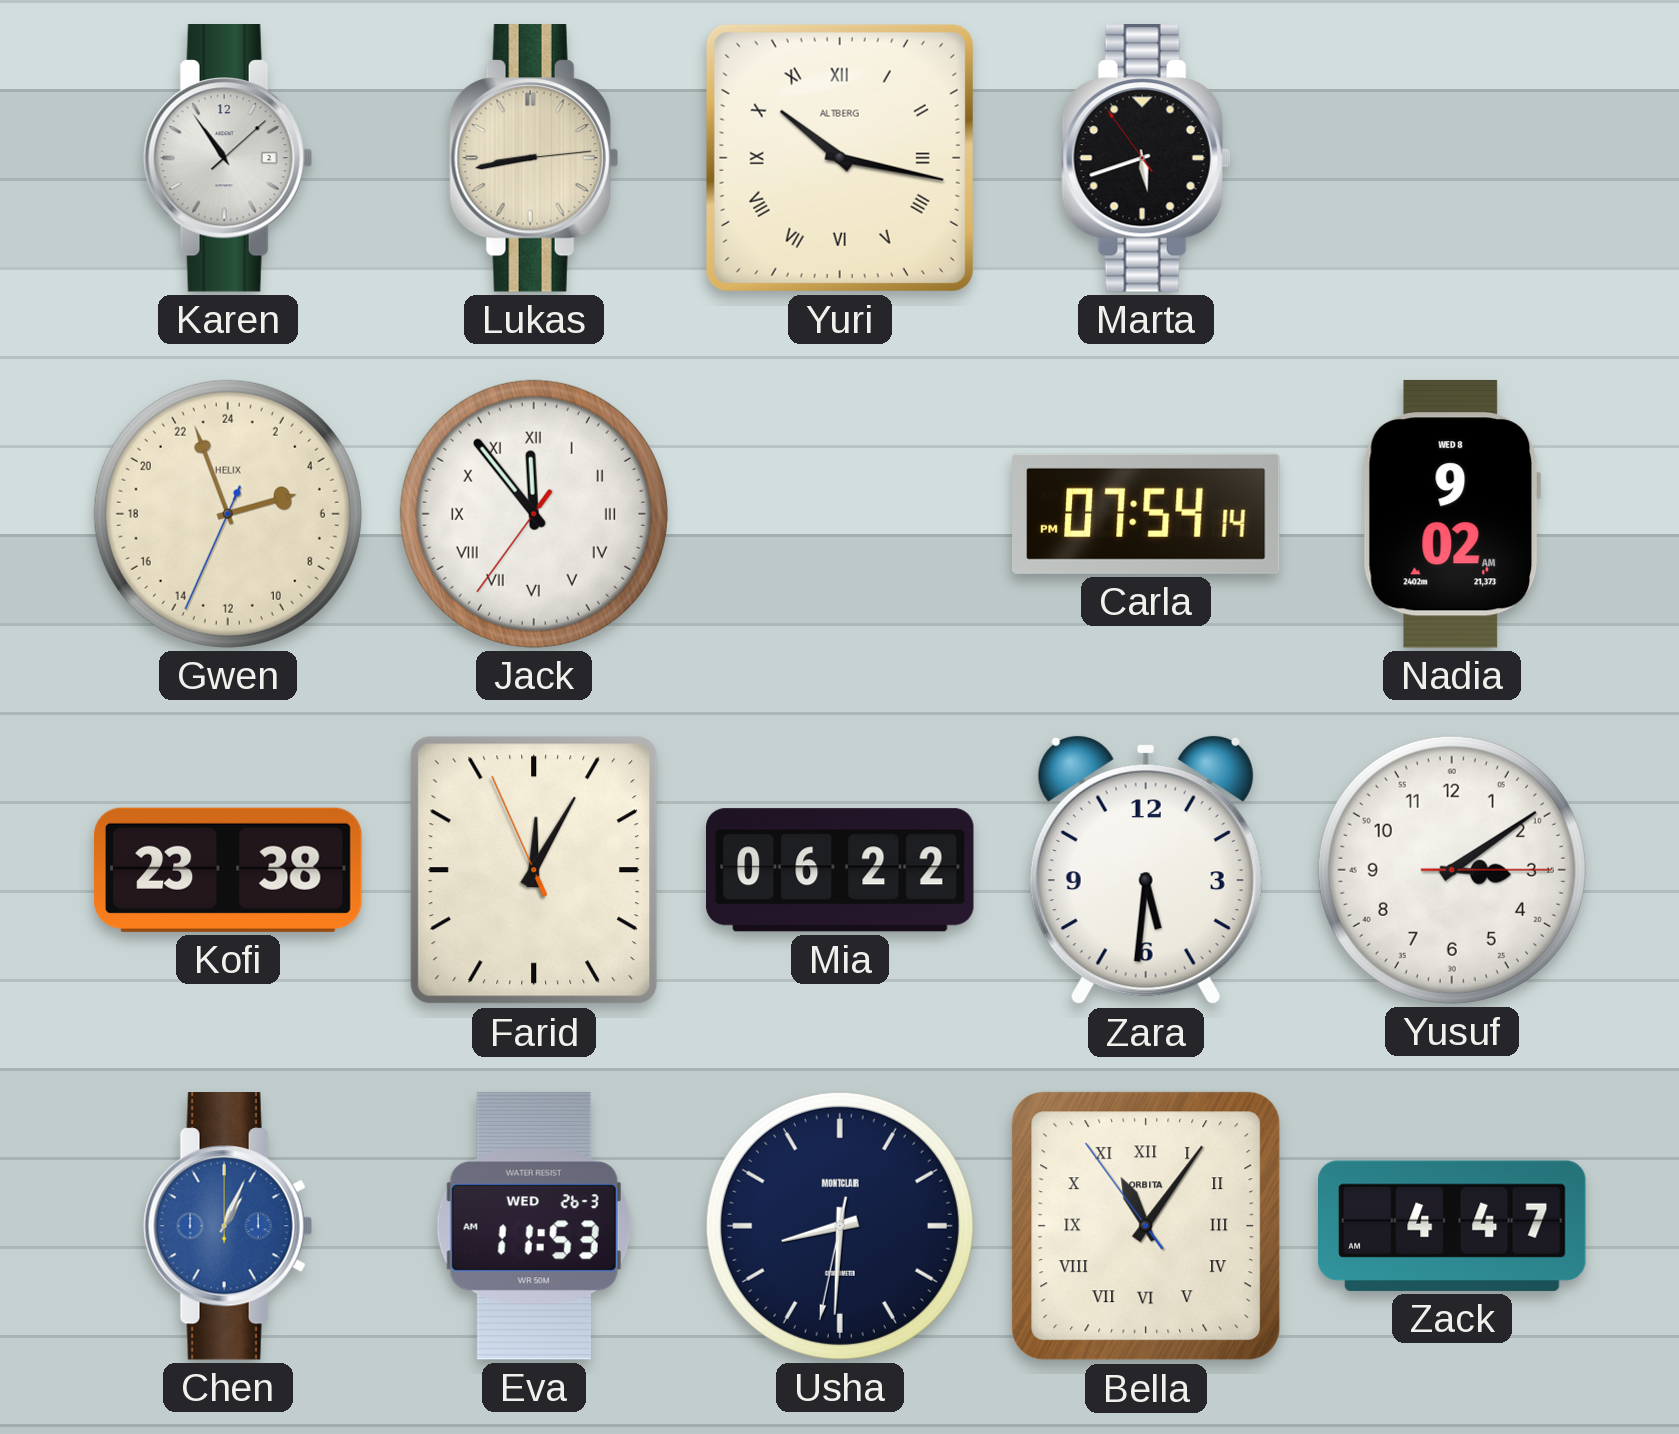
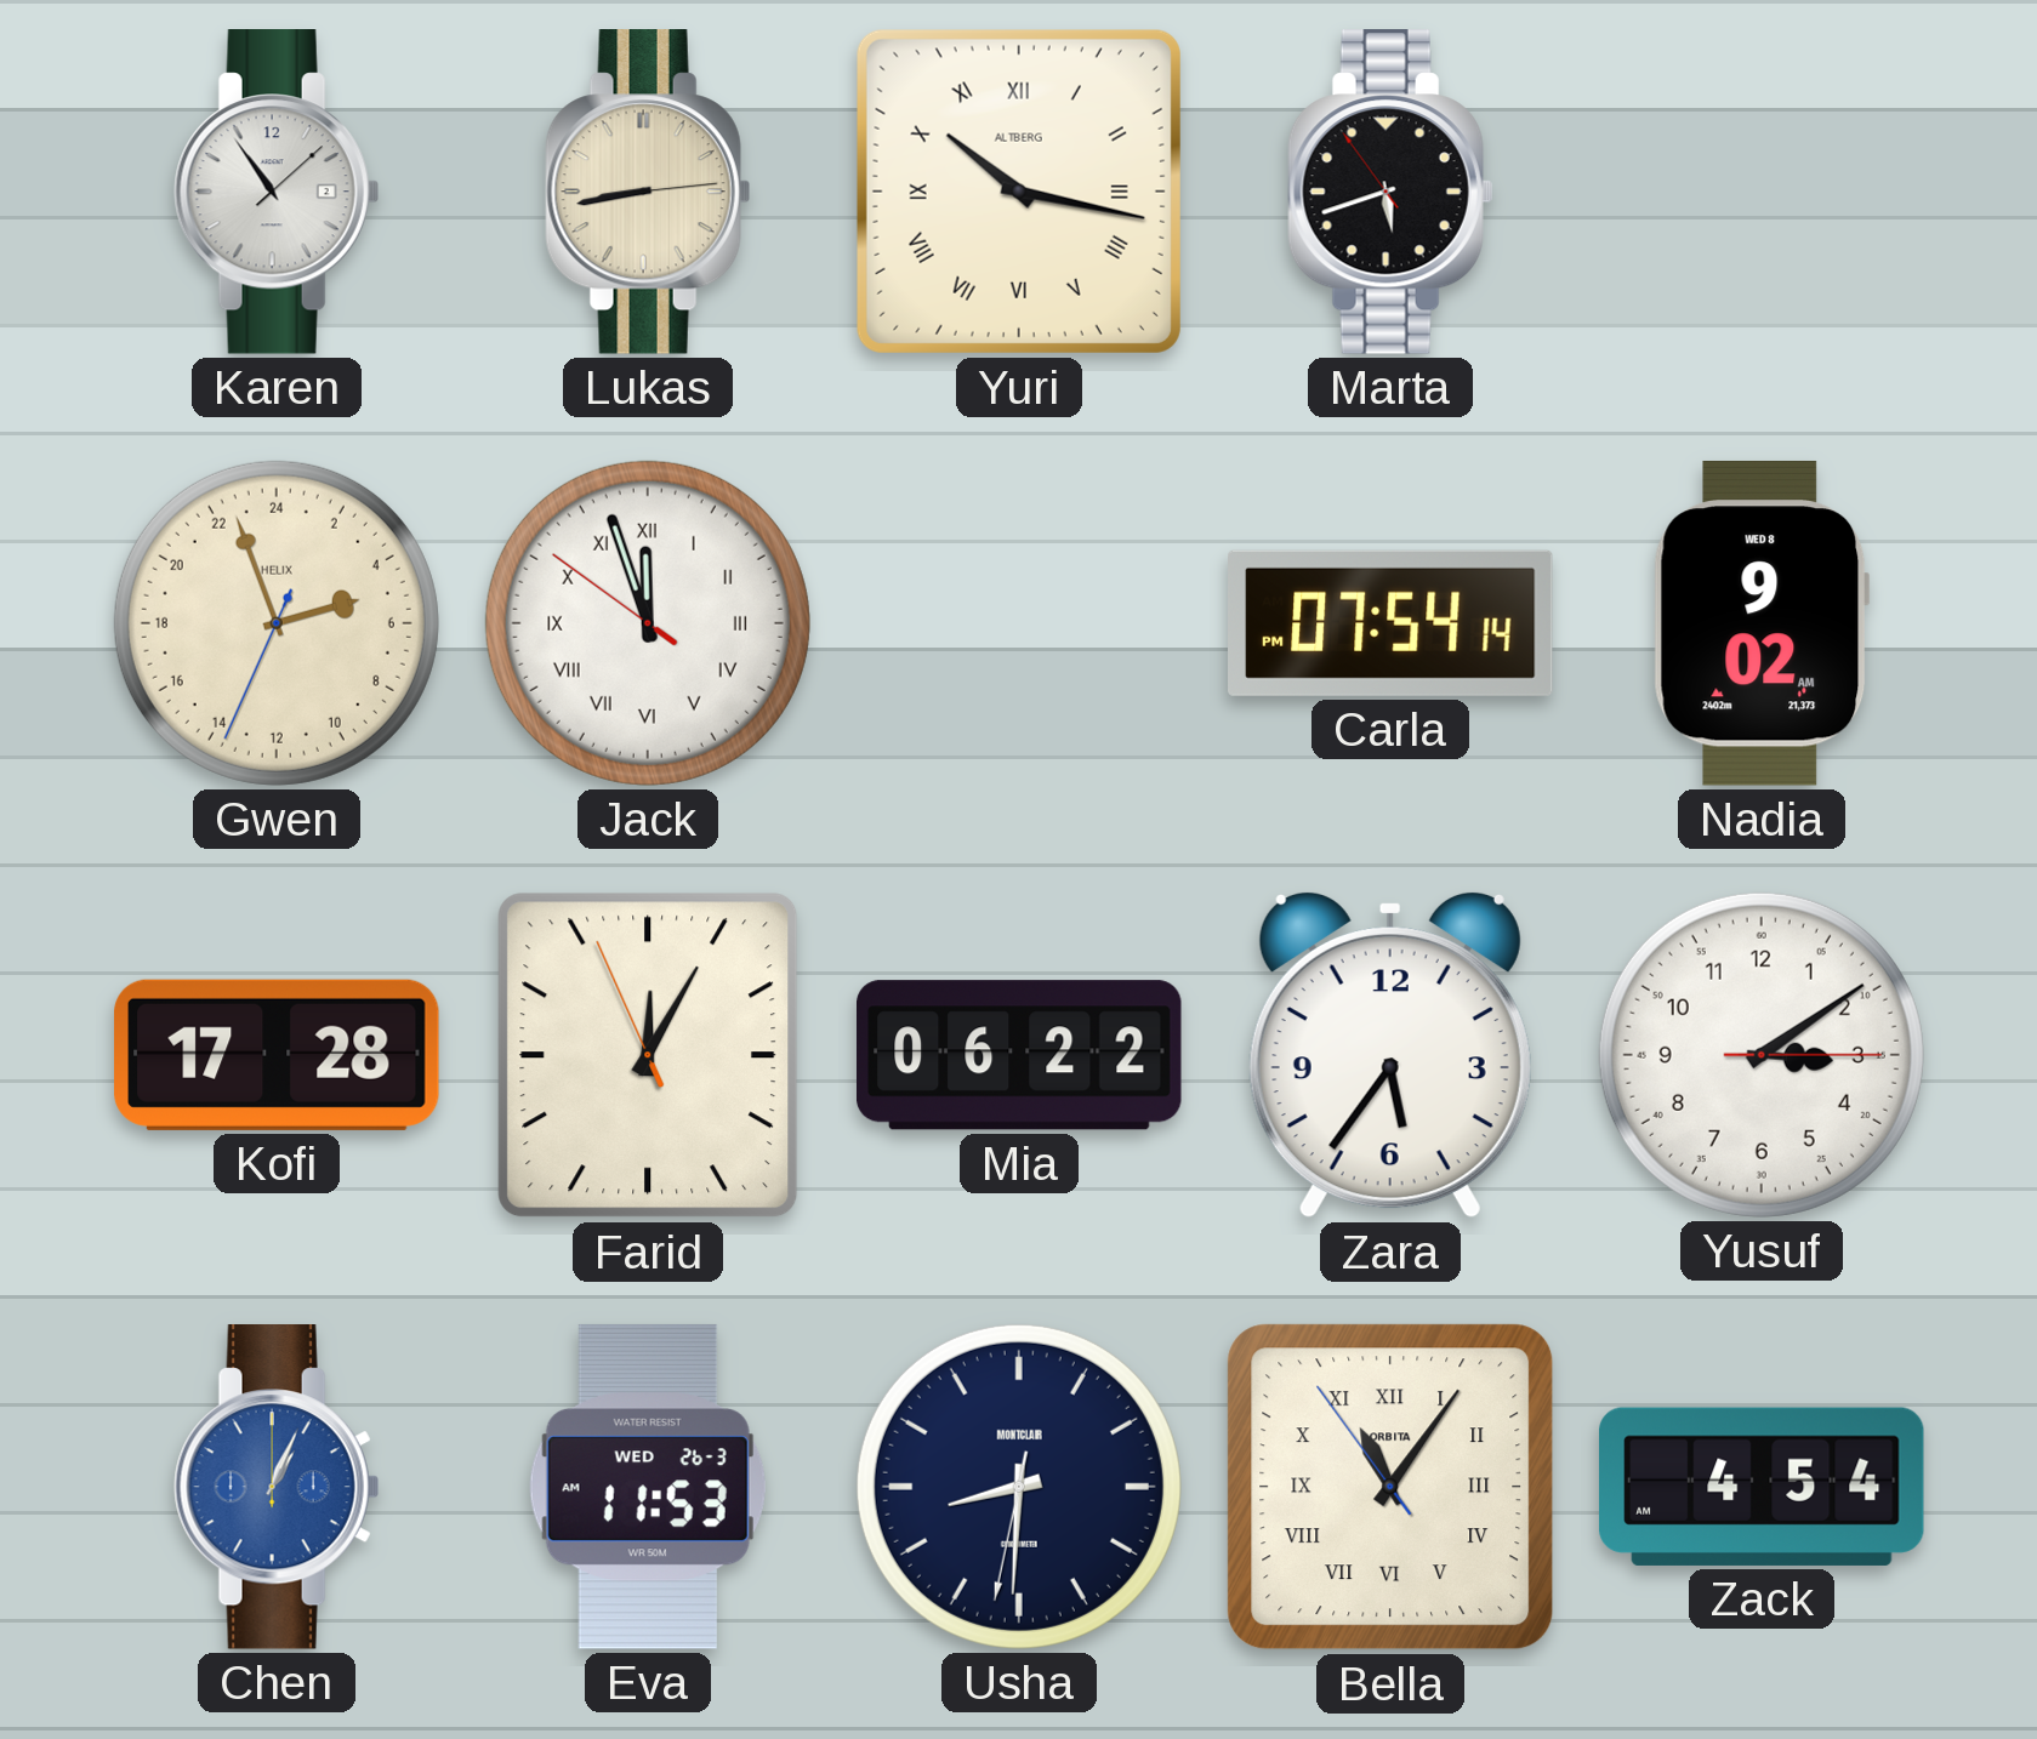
Jack: 11:53 -> 11:56
Kofi: 23:38 -> 17:28
Zara: 5:31 -> 5:36
Zack: 4:47 -> 4:54
